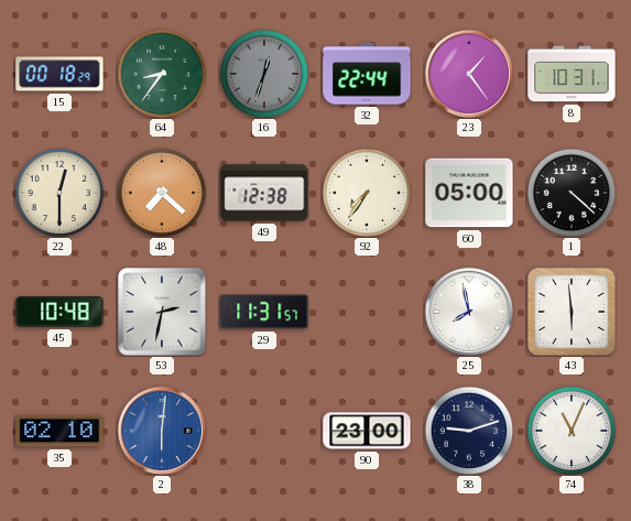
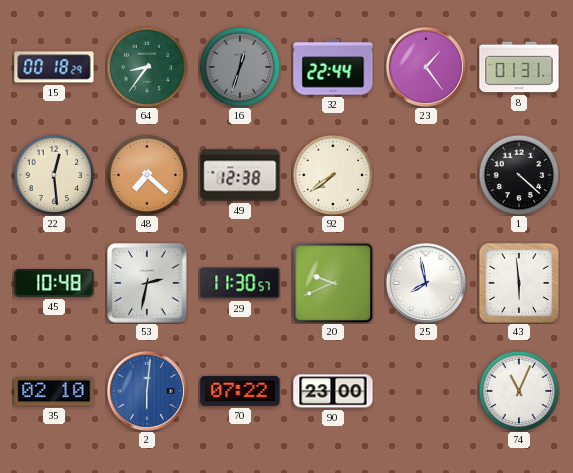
8: 10:31 -> 01:31
22: 12:30 -> 12:29
92: 7:36 -> 7:39
60: 05:00 -> none
29: 11:31 -> 11:30
20: none -> 9:41
70: none -> 07:22
38: 9:12 -> none
